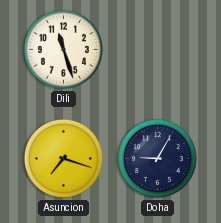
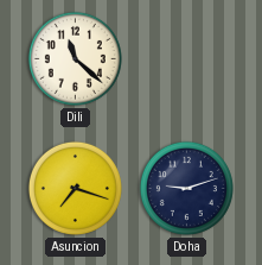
Dili: 11:27 -> 11:22
Doha: 9:05 -> 9:12
